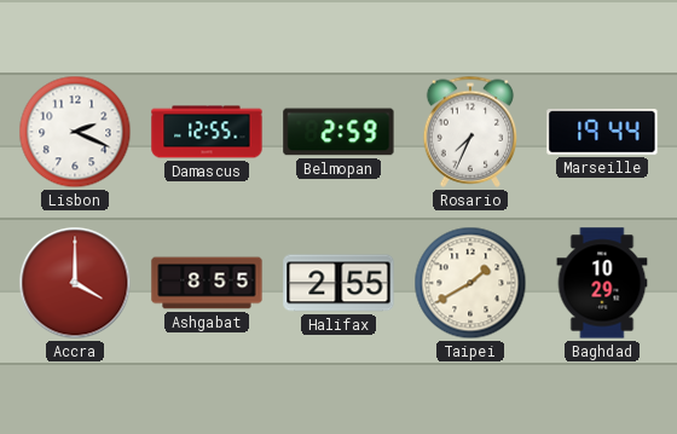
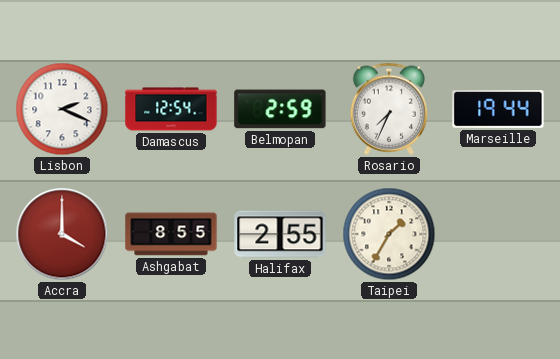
Damascus: 12:55 -> 12:54
Taipei: 1:40 -> 1:35
Baghdad: 10:29 -> none
